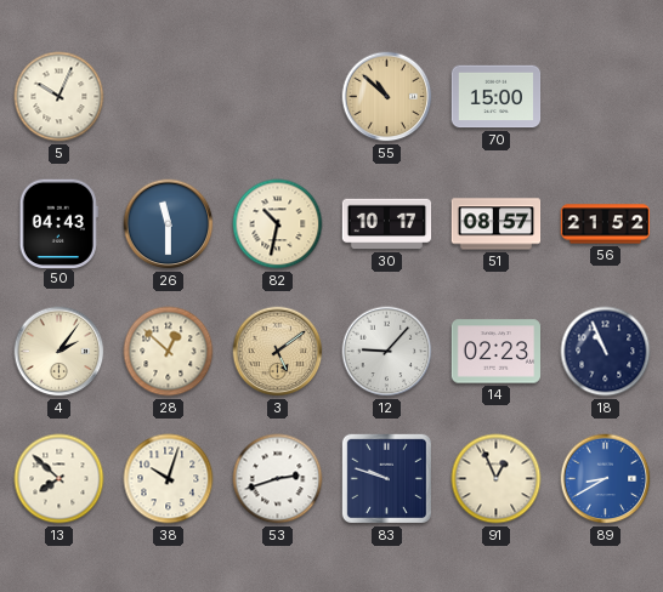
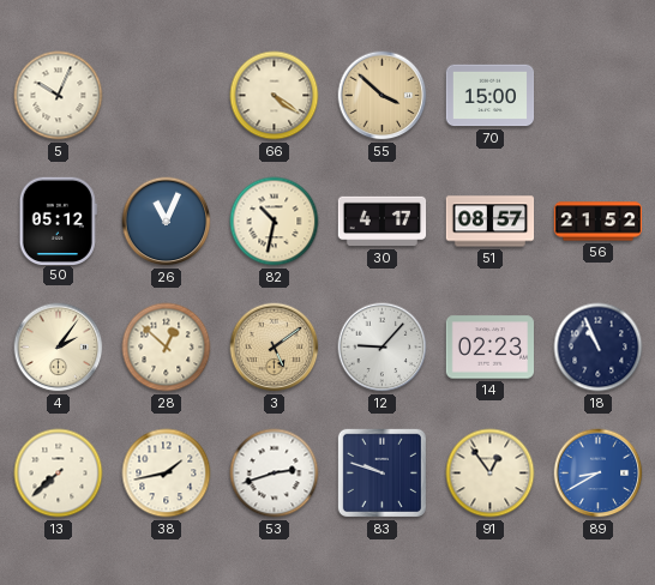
66: none -> 4:21
55: 10:52 -> 3:52
50: 04:43 -> 05:12
26: 11:30 -> 11:04
30: 10:17 -> 4:17
13: 7:52 -> 7:38
38: 10:03 -> 1:43
91: 12:56 -> 12:54
